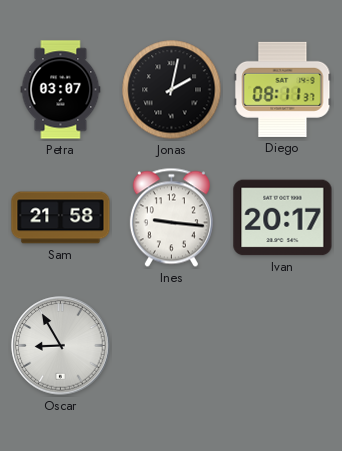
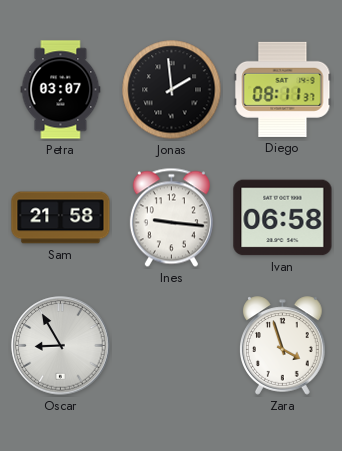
Jonas: 2:02 -> 1:59
Ivan: 20:17 -> 06:58
Zara: none -> 3:57
